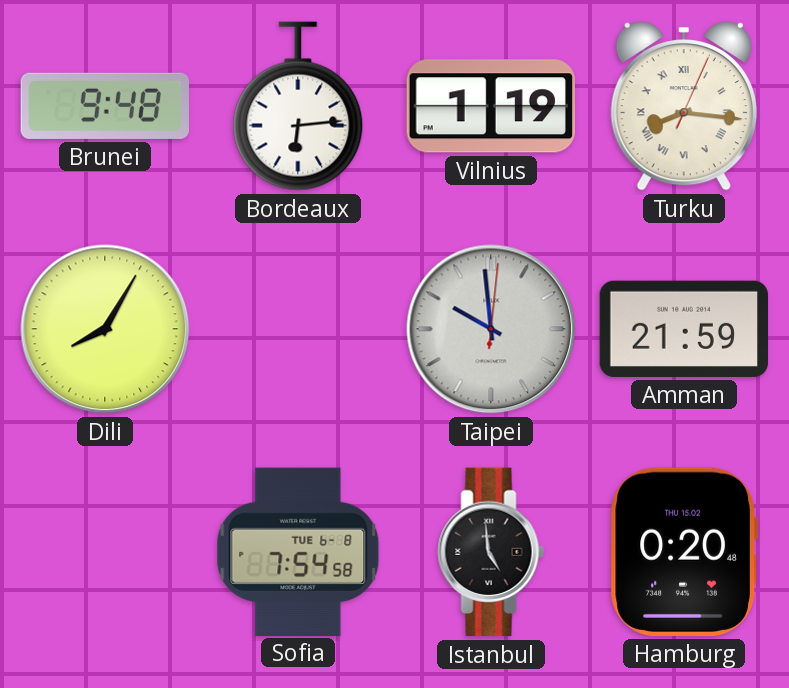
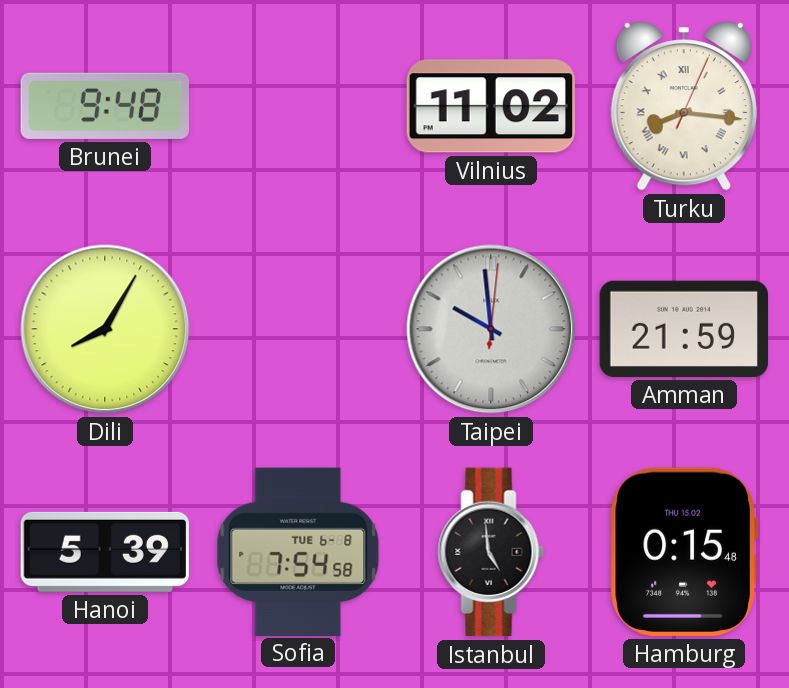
Bordeaux: 6:14 -> none
Vilnius: 1:19 -> 11:02
Hanoi: none -> 5:39
Hamburg: 0:20 -> 0:15
